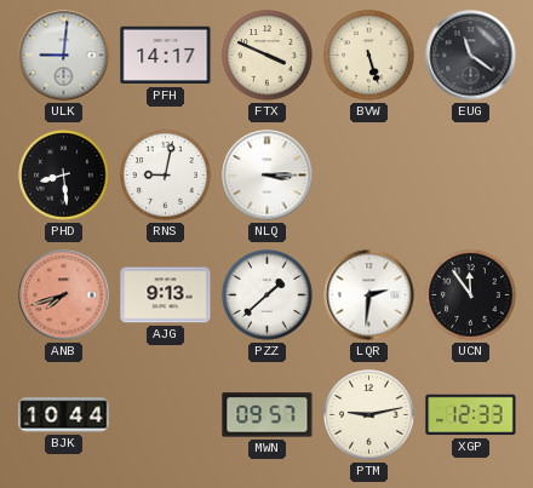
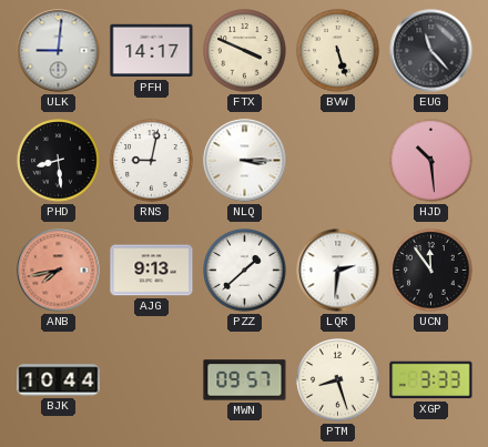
EUG: 11:21 -> 11:23
HJD: none -> 10:29
ANB: 7:42 -> 7:43
PTM: 9:13 -> 8:27
XGP: 12:33 -> 3:33
